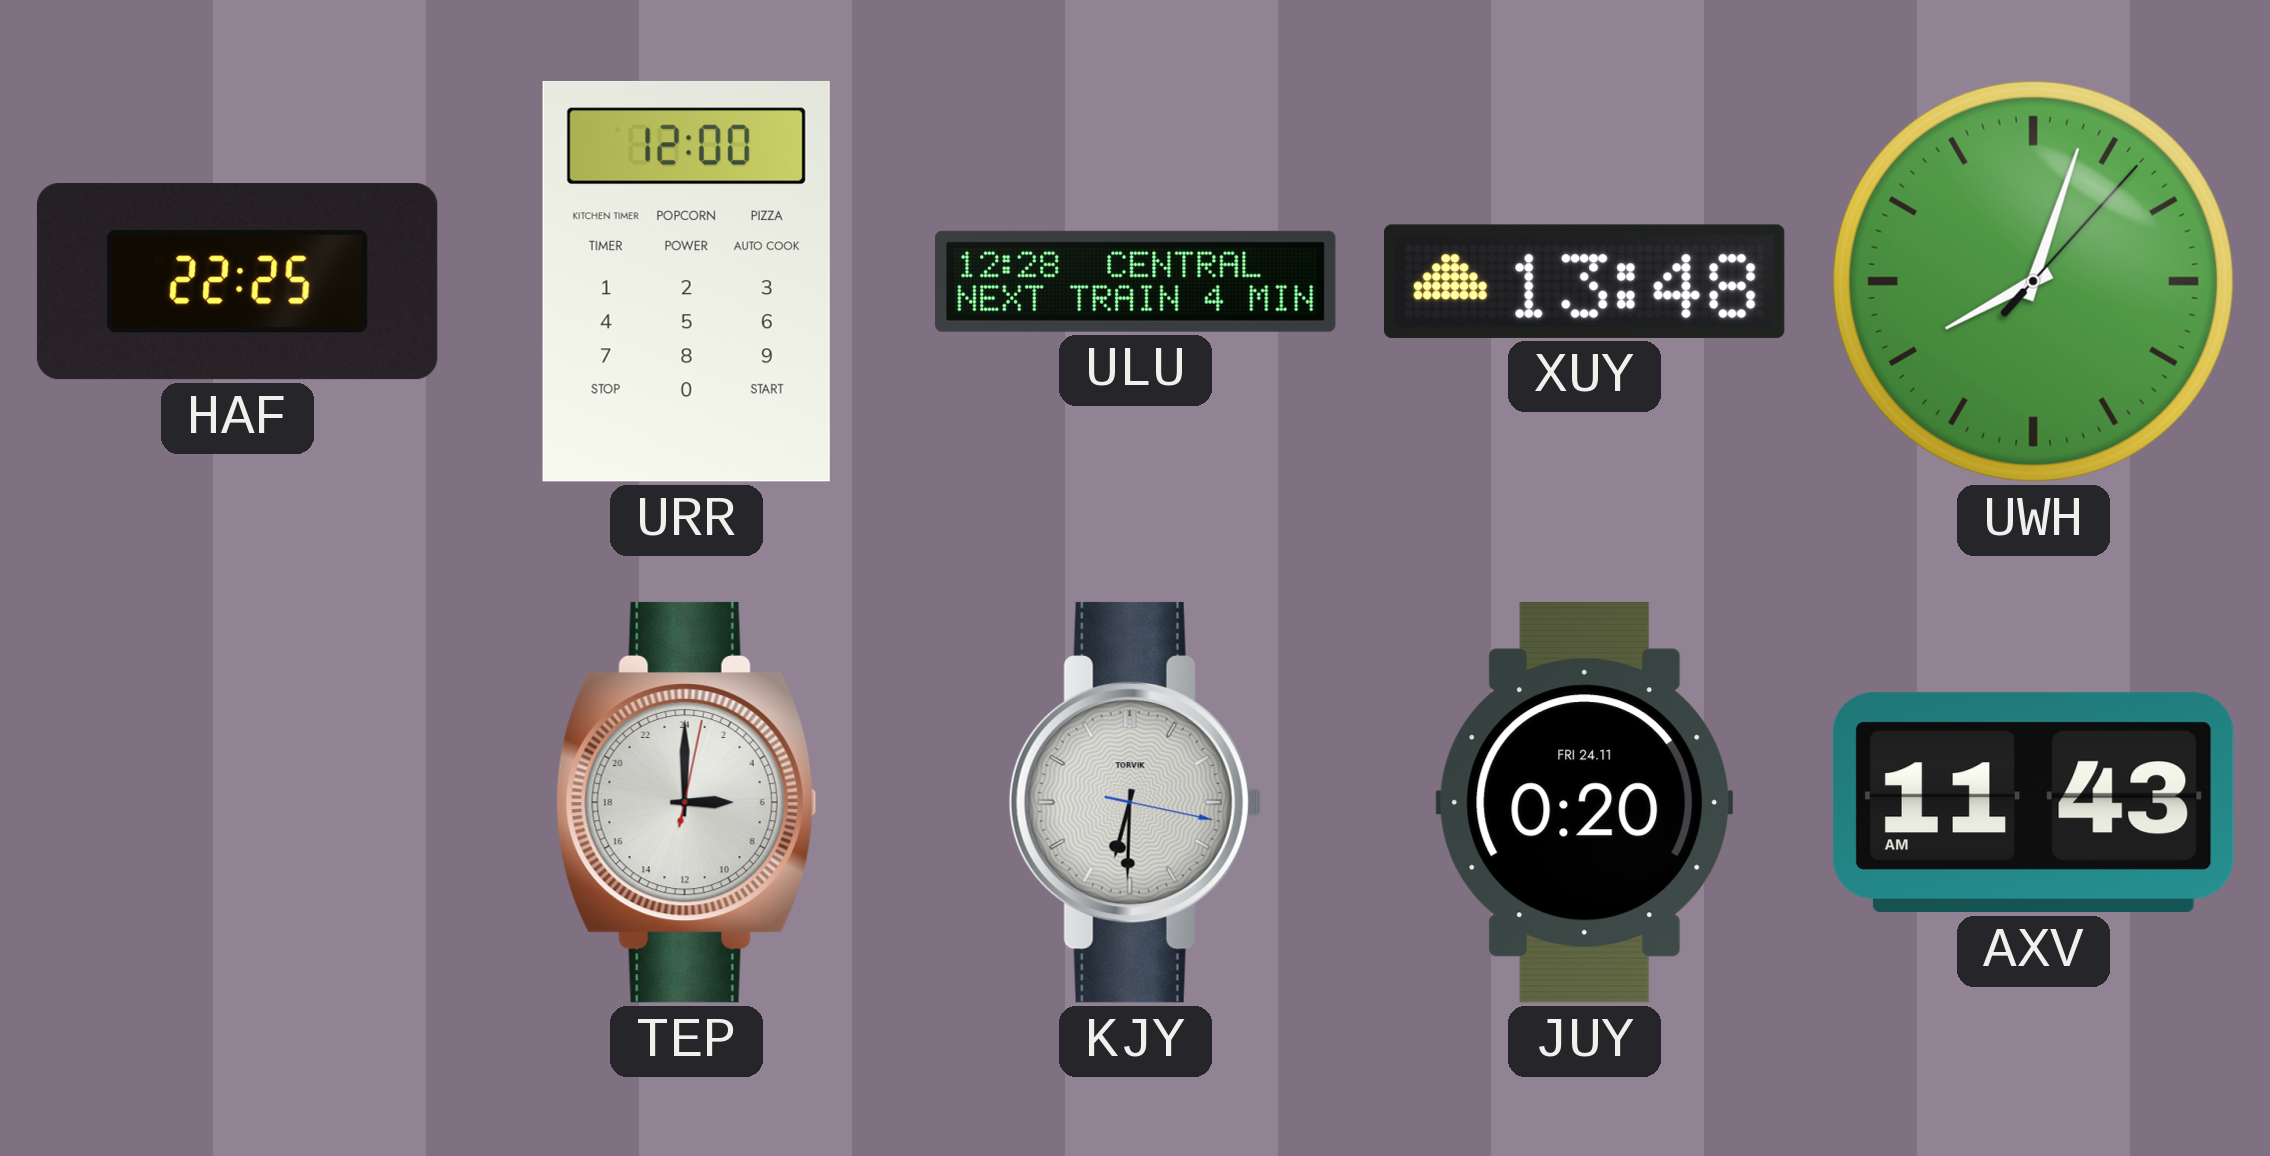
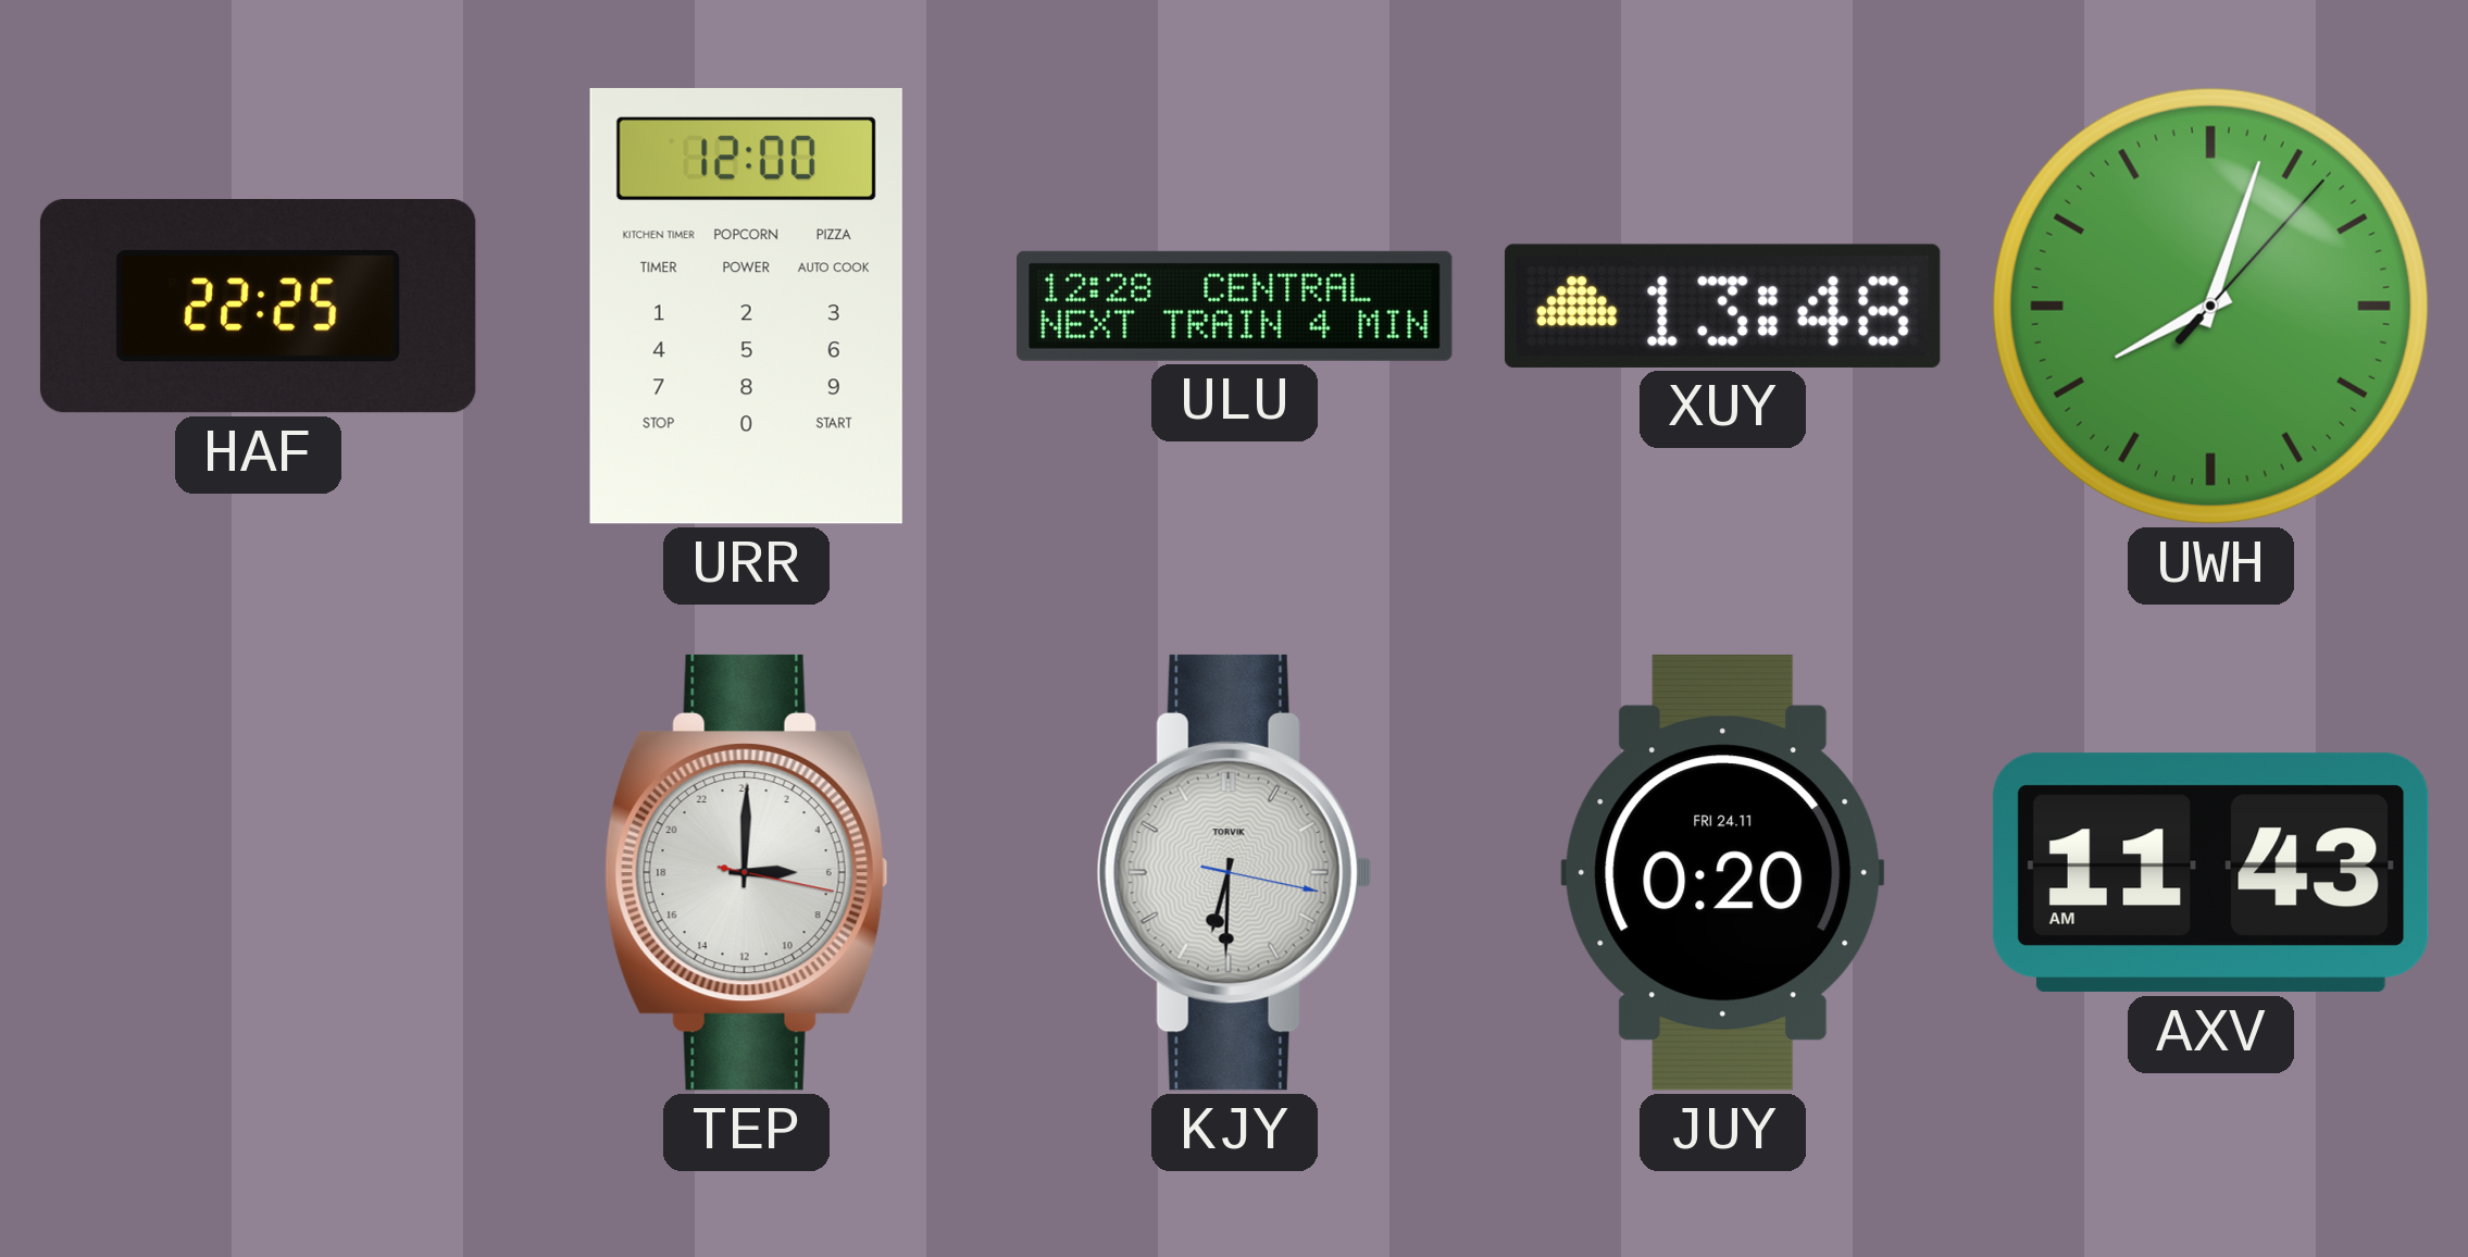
TEP: 6:00:02 -> 6:00:17
